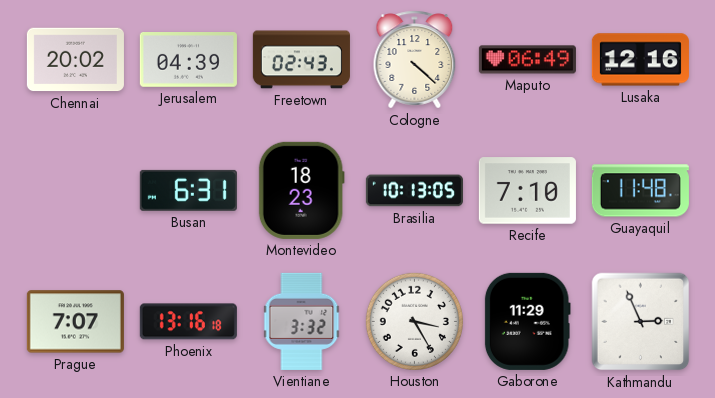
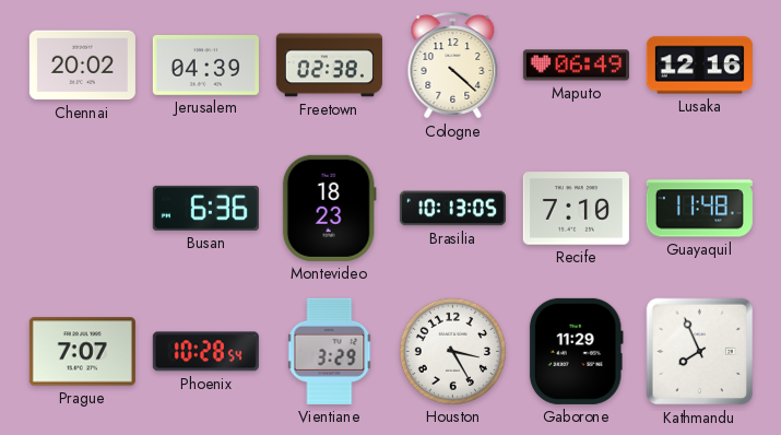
Freetown: 02:43 -> 02:38
Busan: 6:31 -> 6:36
Phoenix: 13:16 -> 10:28
Vientiane: 3:32 -> 3:29
Kathmandu: 2:56 -> 7:56
